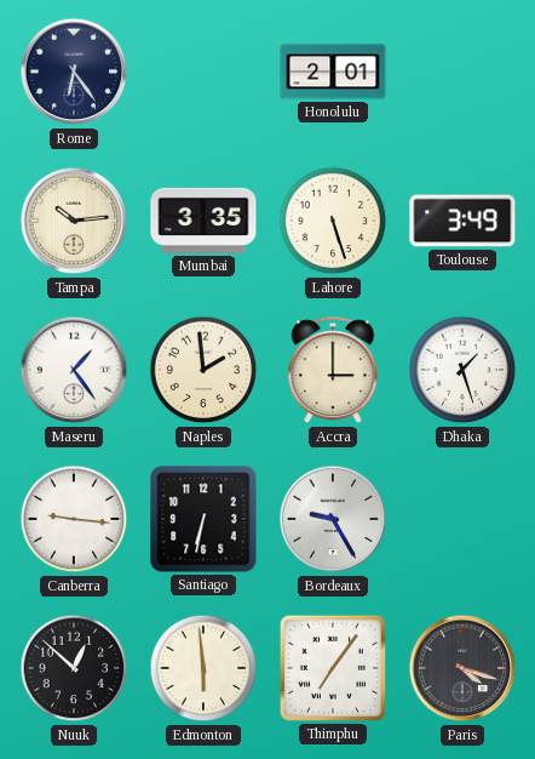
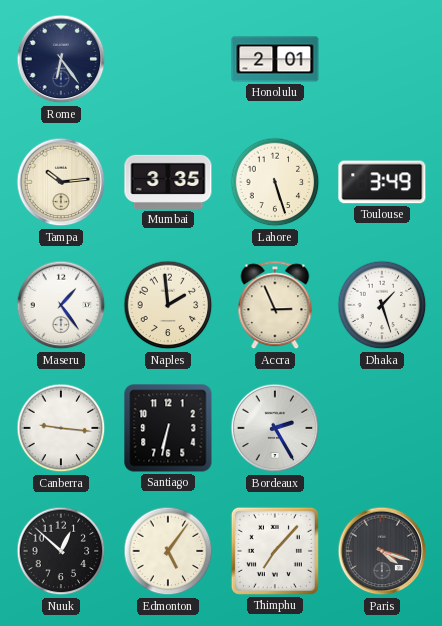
Accra: 3:00 -> 2:56
Bordeaux: 9:25 -> 2:25
Edmonton: 5:59 -> 5:06
Thimphu: 7:06 -> 7:07
